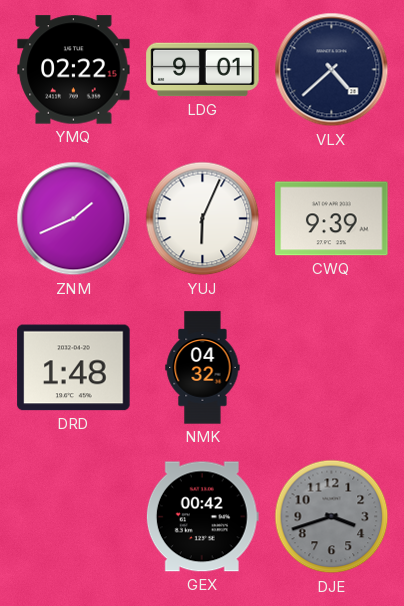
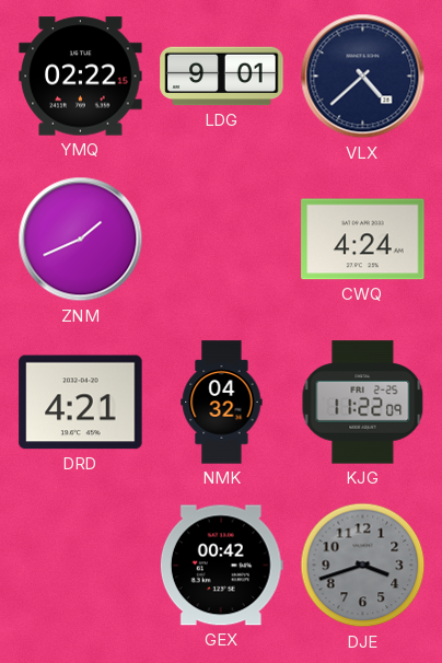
YUJ: 6:04 -> none
CWQ: 9:39 -> 4:24
DRD: 1:48 -> 4:21
KJG: none -> 11:22
